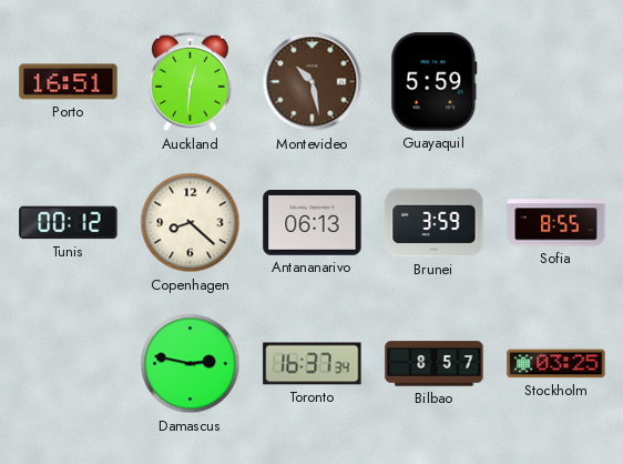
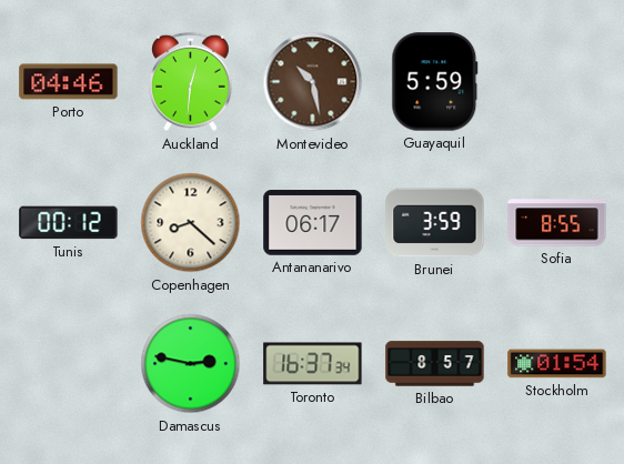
Porto: 16:51 -> 04:46
Antananarivo: 06:13 -> 06:17
Stockholm: 03:25 -> 01:54
